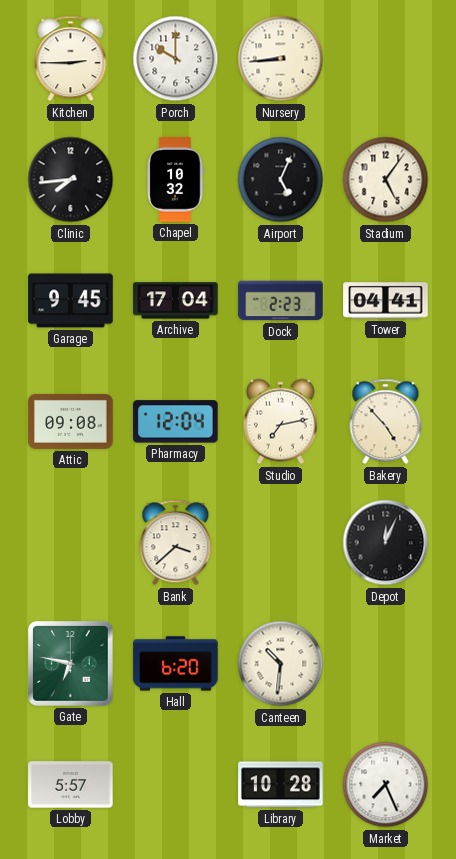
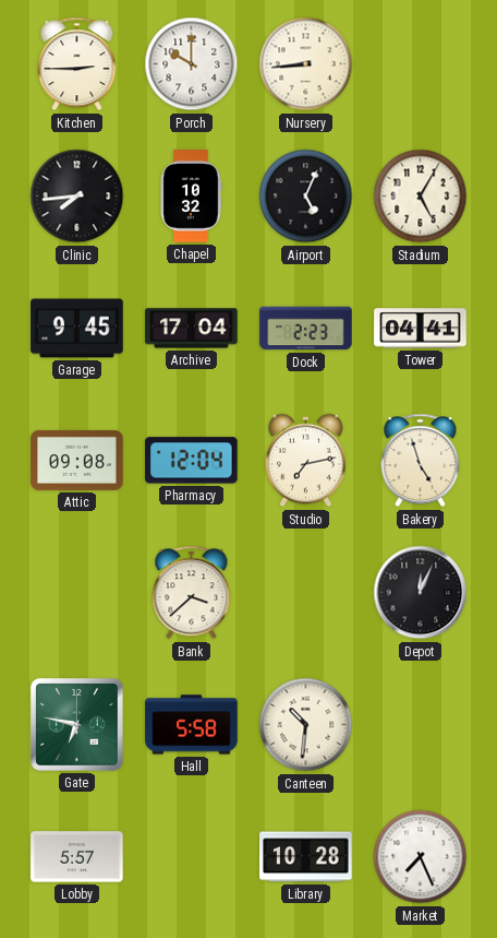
Stadium: 5:06 -> 5:05
Bakery: 4:53 -> 4:57
Hall: 6:20 -> 5:58
